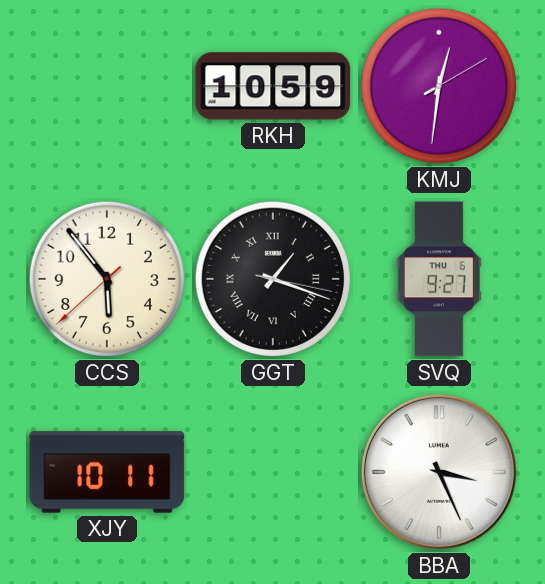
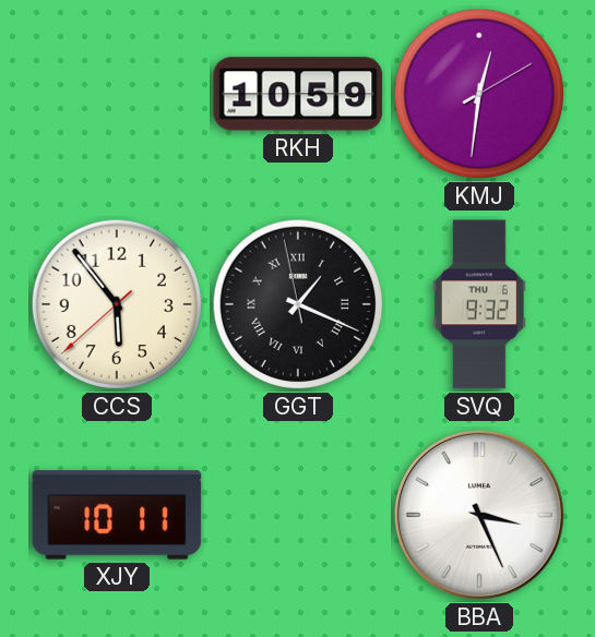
GGT: 1:18:17 -> 1:18:58
SVQ: 9:27 -> 9:32
